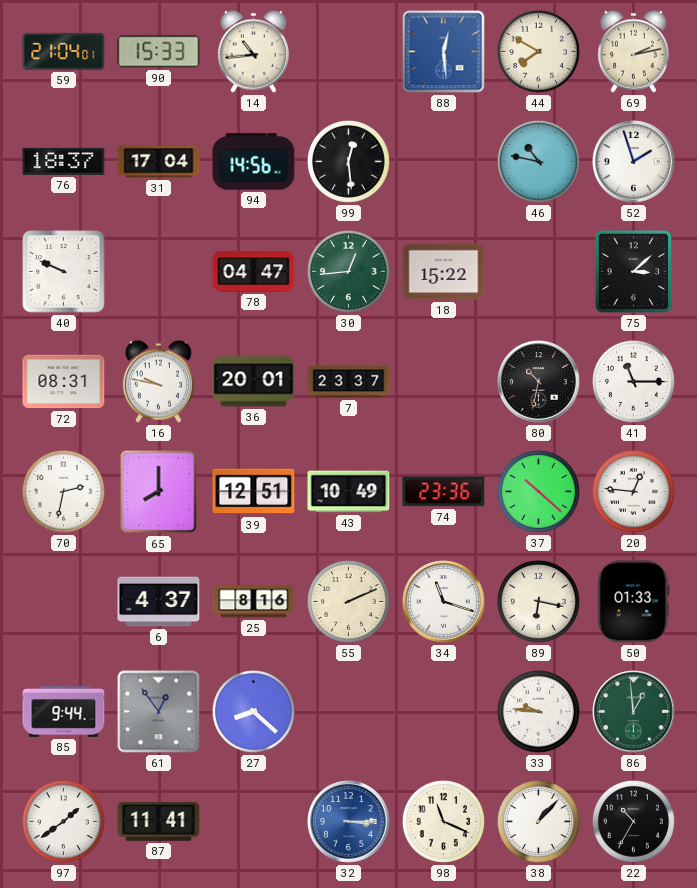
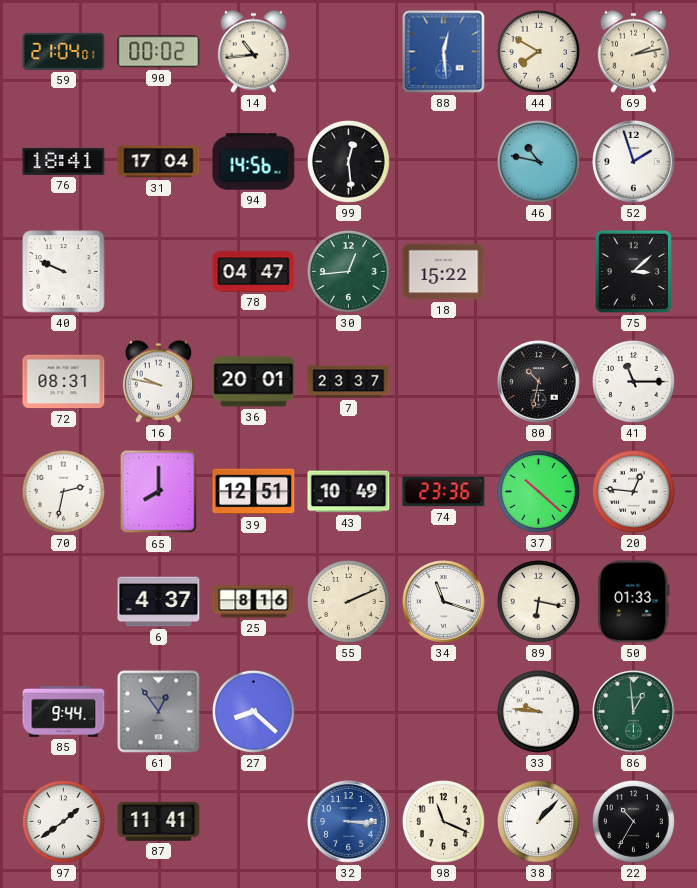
90: 15:33 -> 00:02
76: 18:37 -> 18:41
